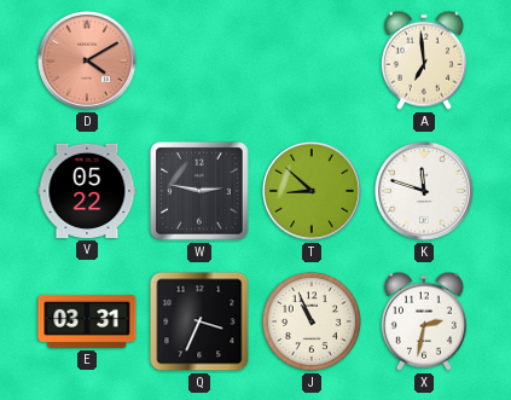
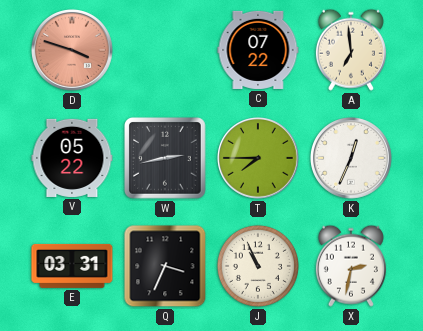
D: 4:10 -> 3:48
C: none -> 07:22
W: 2:47 -> 2:43
T: 8:52 -> 7:45
K: 11:48 -> 12:34
